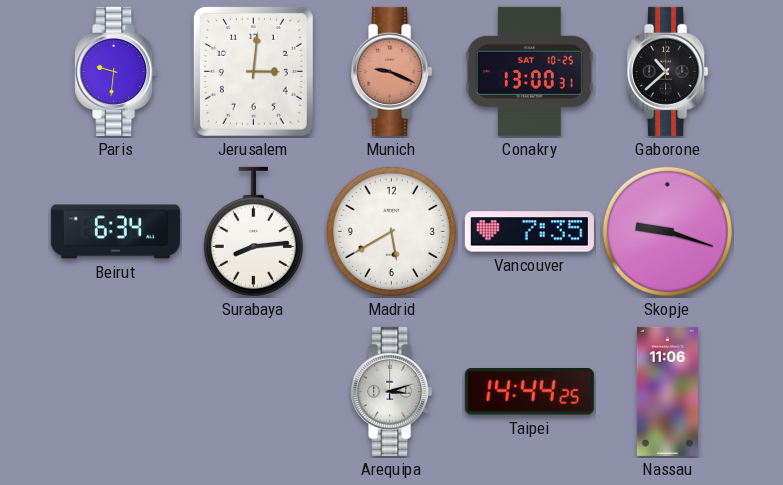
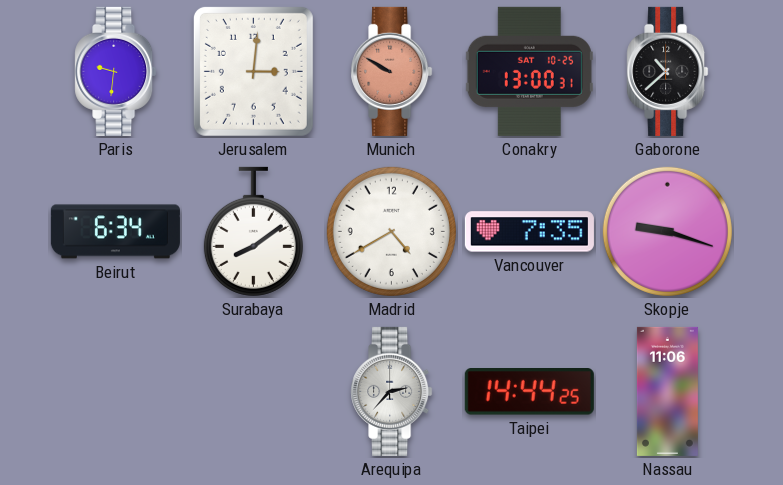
Munich: 9:19 -> 9:50
Surabaya: 8:14 -> 8:09
Madrid: 5:40 -> 4:40
Arequipa: 3:12 -> 2:37
